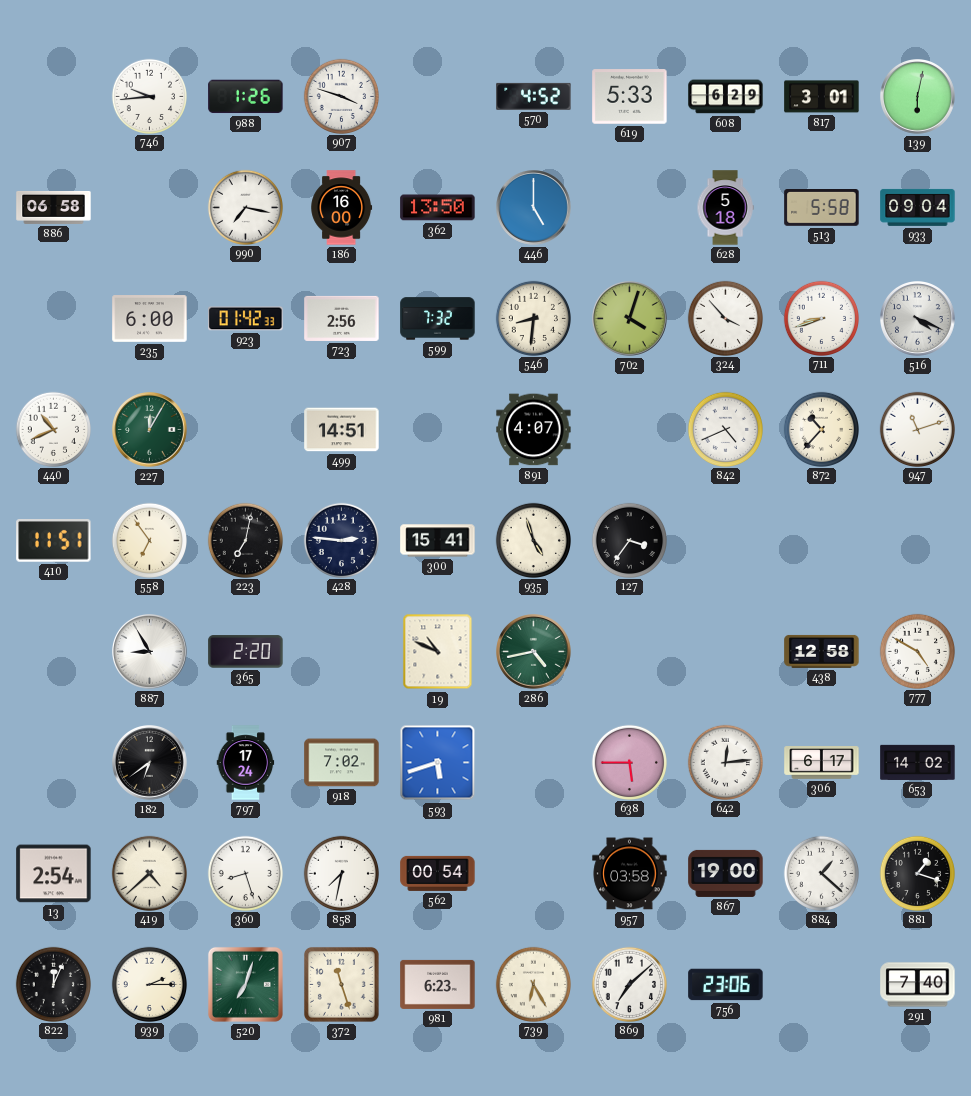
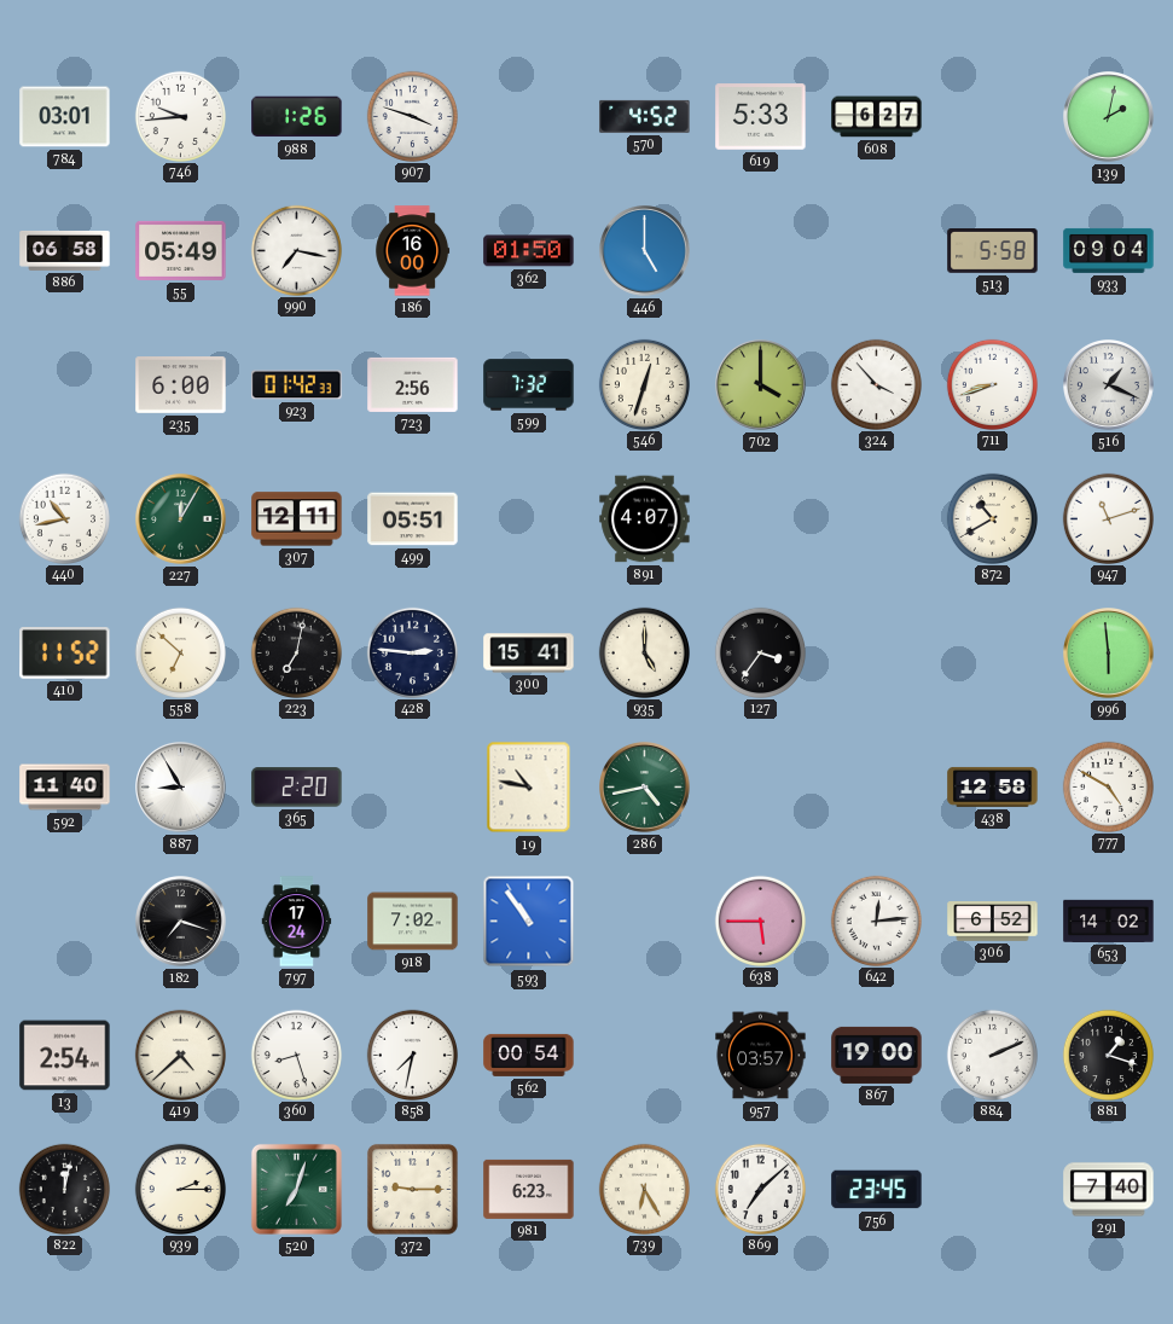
784: none -> 03:01
608: 6:29 -> 6:27
817: 3:01 -> none
139: 6:02 -> 2:02
55: none -> 05:49
362: 13:50 -> 01:50
628: 5:18 -> none
546: 8:31 -> 12:33
702: 4:03 -> 4:00
516: 4:19 -> 1:19
440: 10:41 -> 10:43
307: none -> 12:11
499: 14:51 -> 05:51
842: 4:41 -> none
872: 10:37 -> 10:40
410: 11:51 -> 11:52
558: 6:54 -> 6:52
935: 4:57 -> 5:00
996: none -> 5:59
592: none -> 11:40
19: 10:49 -> 10:47
182: 6:39 -> 7:18
593: 5:42 -> 10:54
306: 6:17 -> 6:52
957: 03:58 -> 03:57
884: 1:22 -> 2:11
822: 12:04 -> 12:02
372: 11:27 -> 9:15
756: 23:06 -> 23:45
